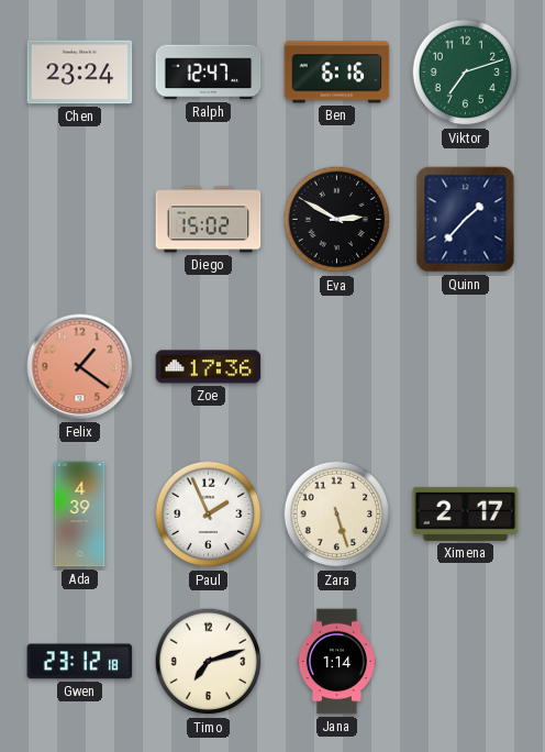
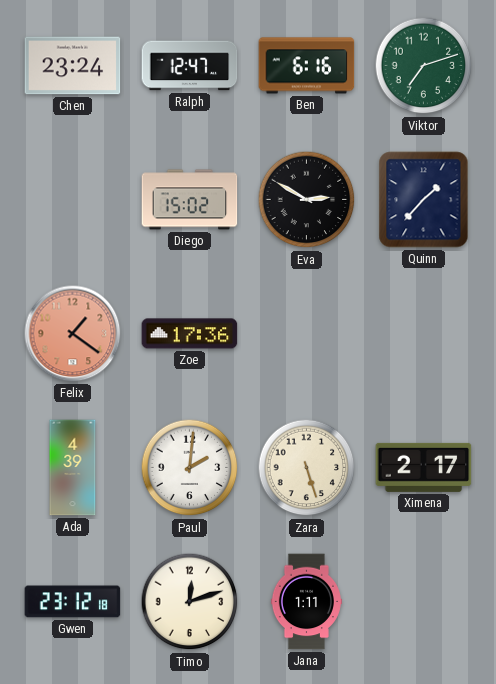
Paul: 1:56 -> 2:01
Timo: 7:12 -> 12:12
Jana: 1:14 -> 1:11
